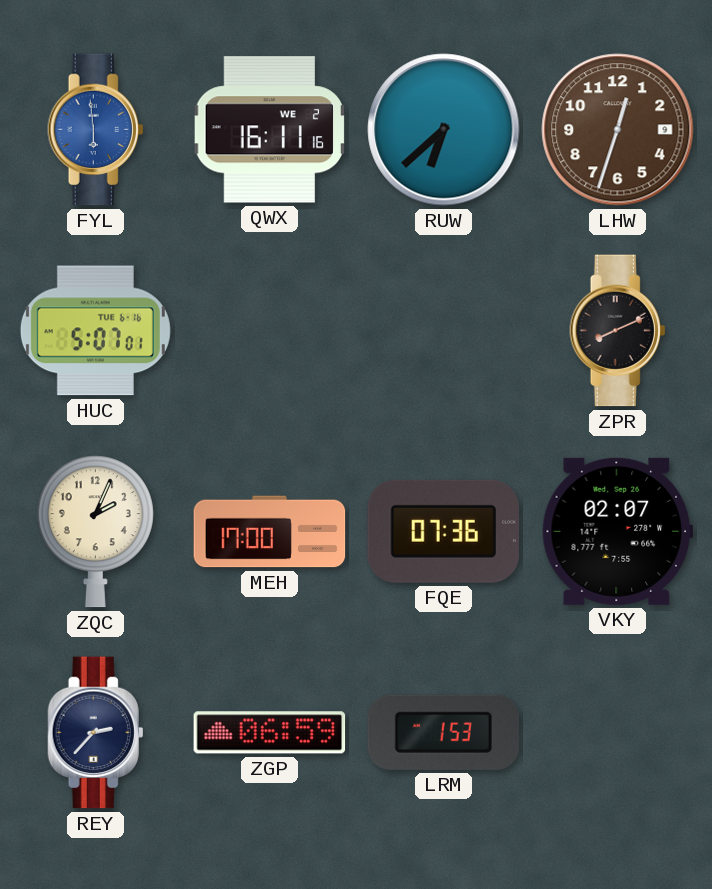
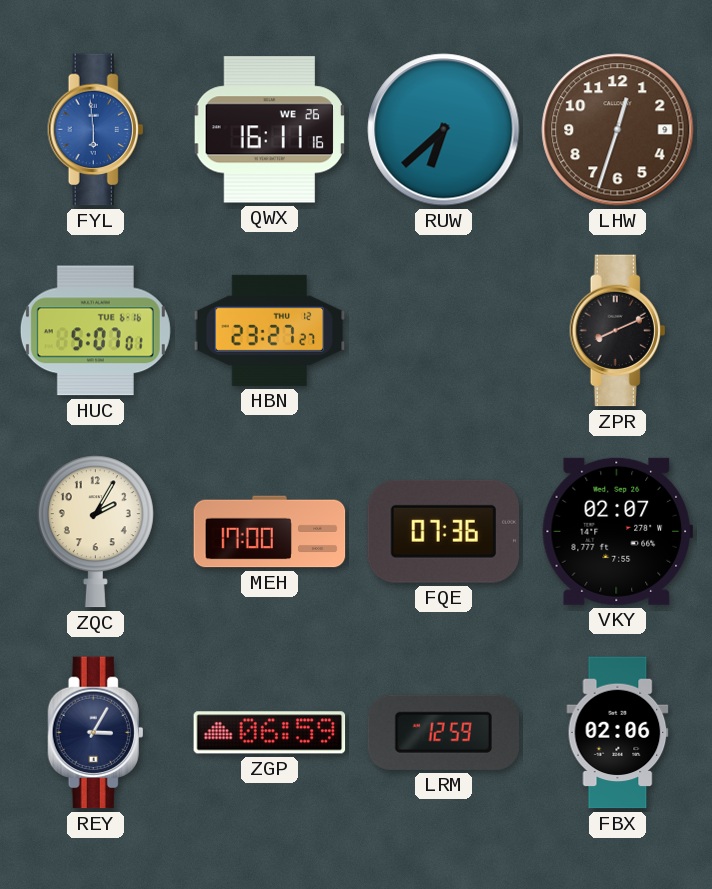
QWX date: WE 2 -> WE 26
HBN: none -> 23:27
ZQC: 2:04 -> 2:05
REY: 2:37 -> 3:05
LRM: 1:53 -> 12:59
FBX: none -> 02:06
